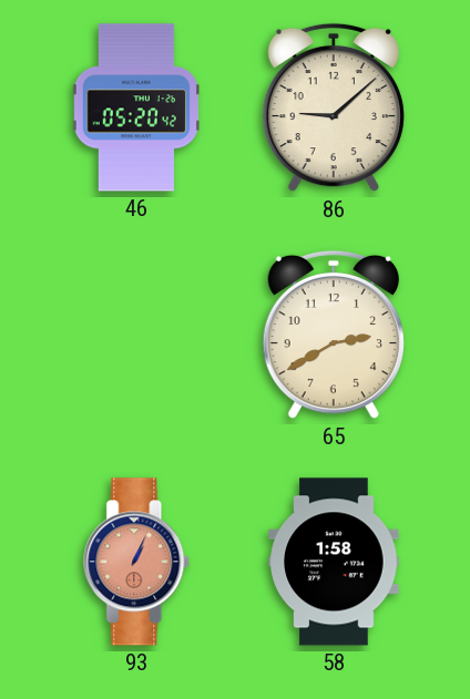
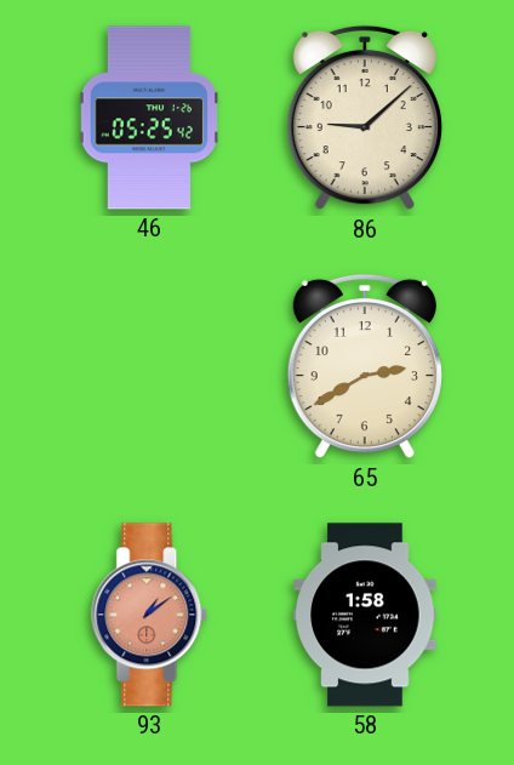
46: 05:20 -> 05:25
93: 1:04 -> 1:09
